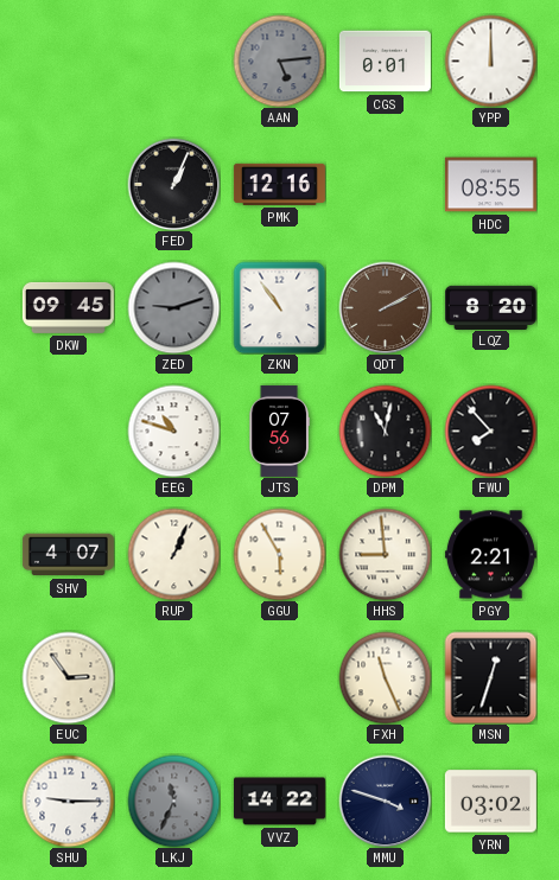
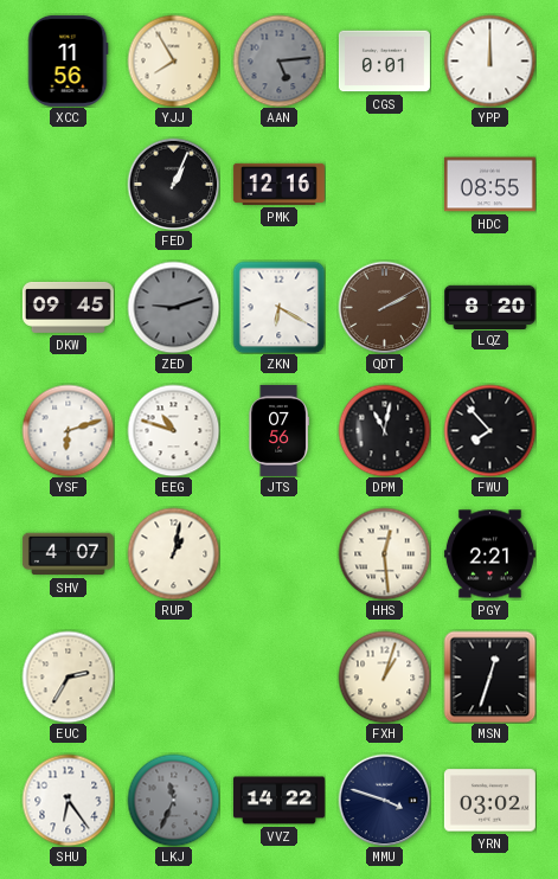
XCC: none -> 11:56
YJJ: none -> 7:55
ZKN: 10:54 -> 6:20
YSF: none -> 6:12
RUP: 1:04 -> 1:02
GGU: 5:55 -> none
HHS: 8:59 -> 12:29
EUC: 2:54 -> 2:35
FXH: 11:26 -> 1:03
SHU: 9:15 -> 6:24
